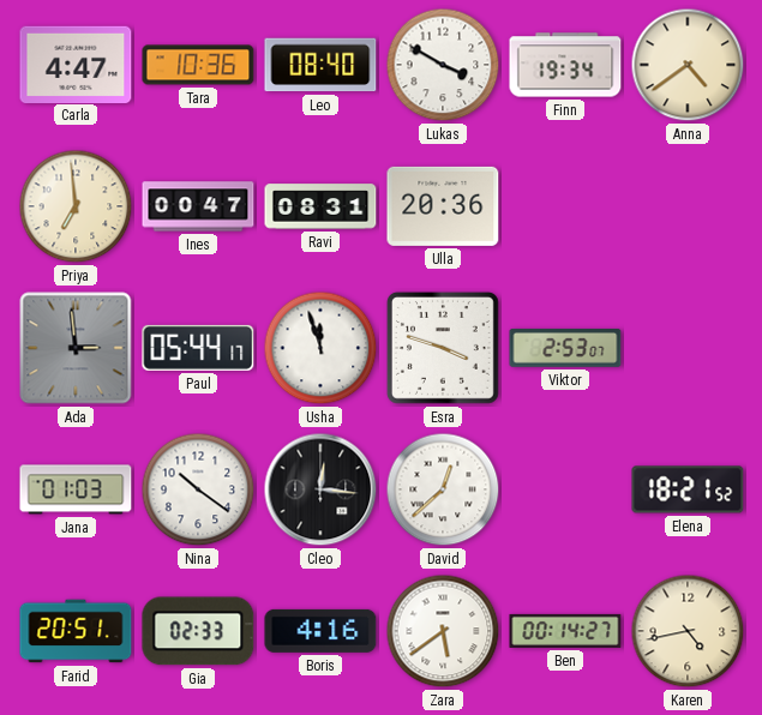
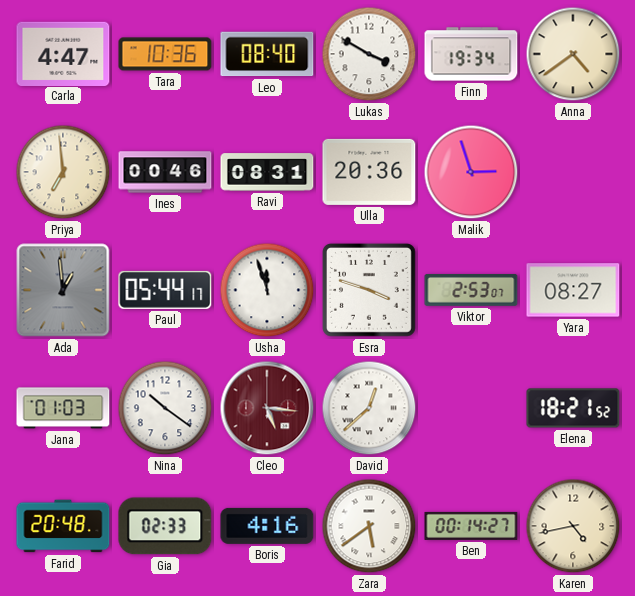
Ines: 00:47 -> 00:46
Malik: none -> 2:57
Ada: 2:59 -> 12:59
Yara: none -> 08:27
Cleo: 12:16 -> 5:16
Cleo dial: black -> burgundy
Farid: 20:51 -> 20:48
